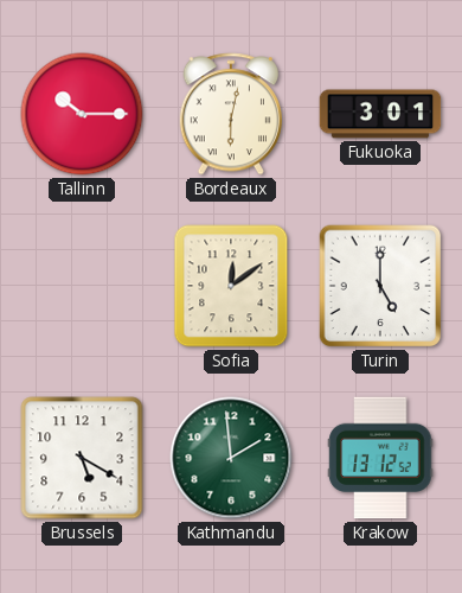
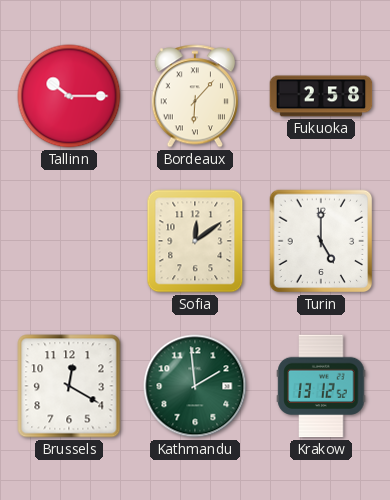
Bordeaux: 6:02 -> 6:07
Fukuoka: 3:01 -> 2:58
Brussels: 5:20 -> 12:20
